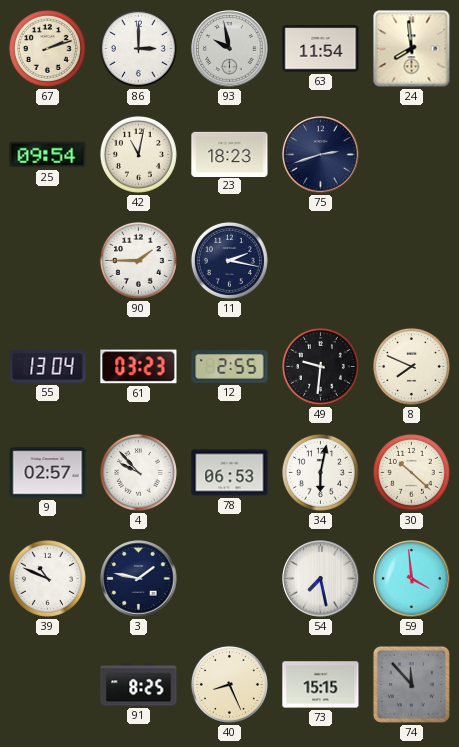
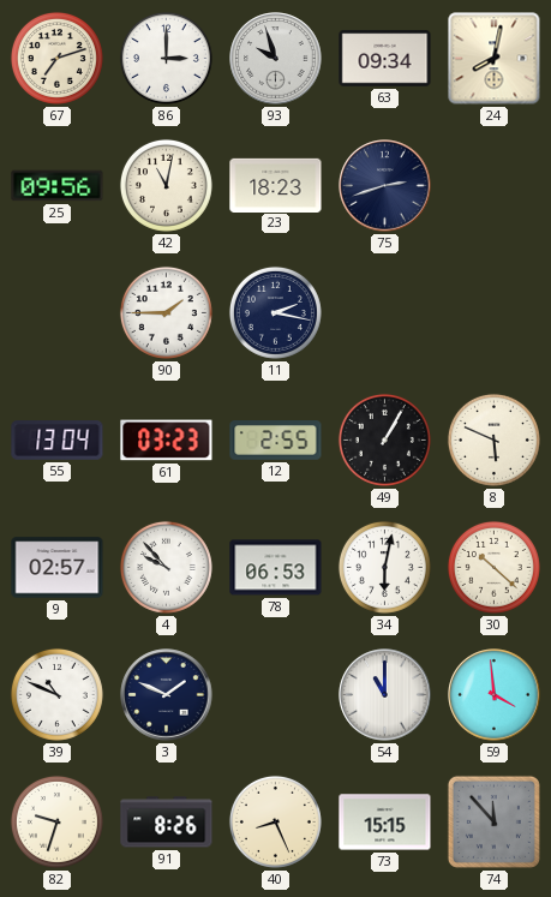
67: 2:12 -> 7:12
93: 9:58 -> 9:57
63: 11:54 -> 09:34
24: 7:59 -> 8:02
25: 09:54 -> 09:56
49: 9:31 -> 1:05
8: 7:49 -> 5:49
3: 1:47 -> 1:49
54: 7:28 -> 11:00
82: none -> 9:33
91: 8:25 -> 8:26
